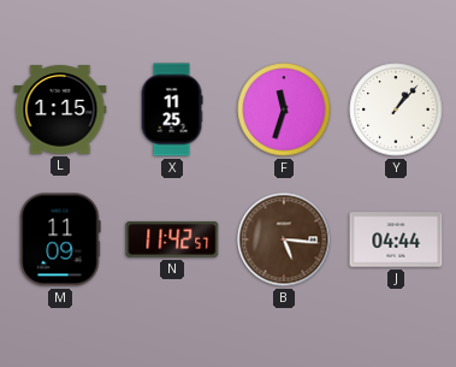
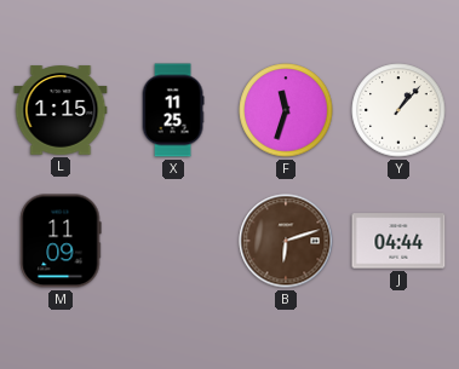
N: 11:42 -> none
B: 5:16 -> 6:12
